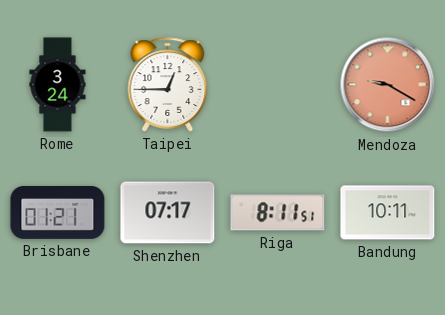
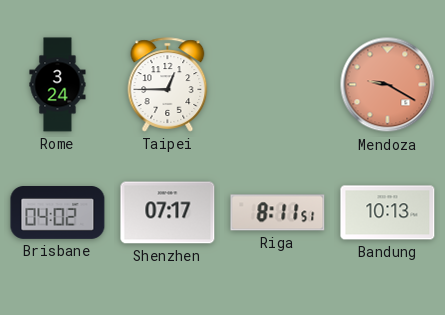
Brisbane: 01:21 -> 04:02
Bandung: 10:11 -> 10:13
